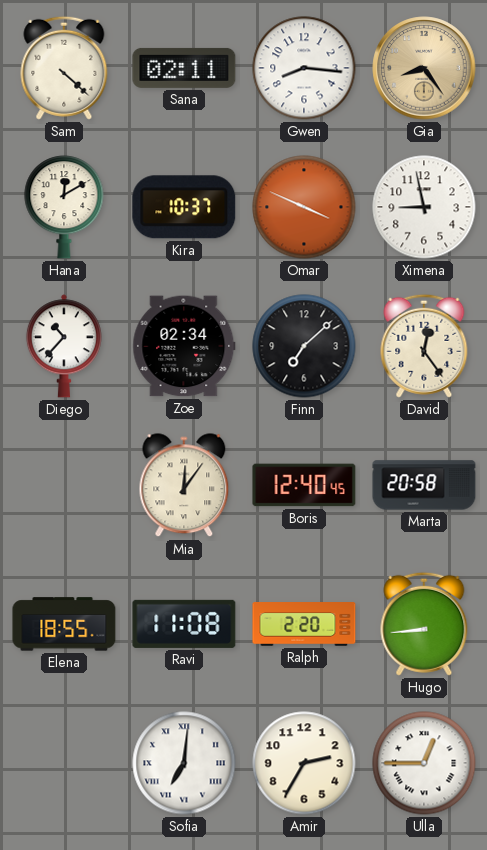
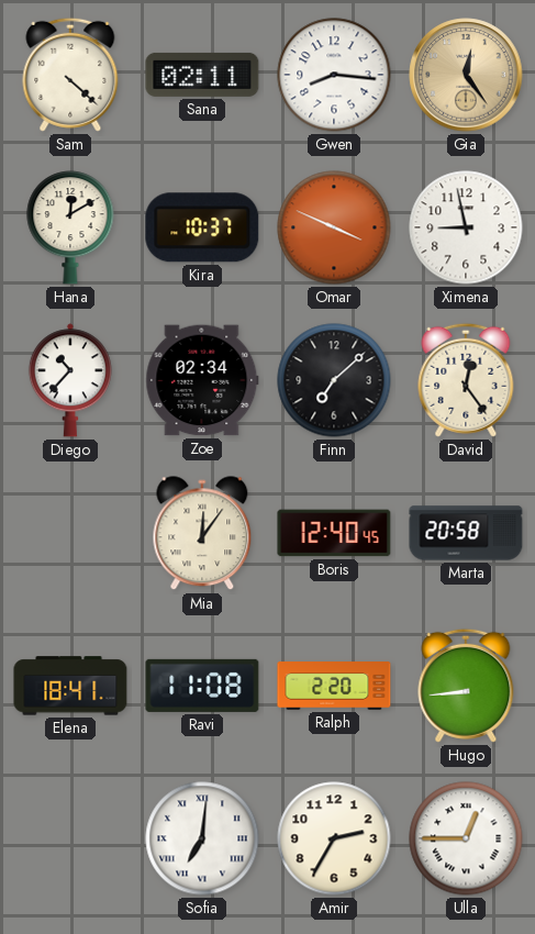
Gia: 8:24 -> 12:24
Elena: 18:55 -> 18:41
